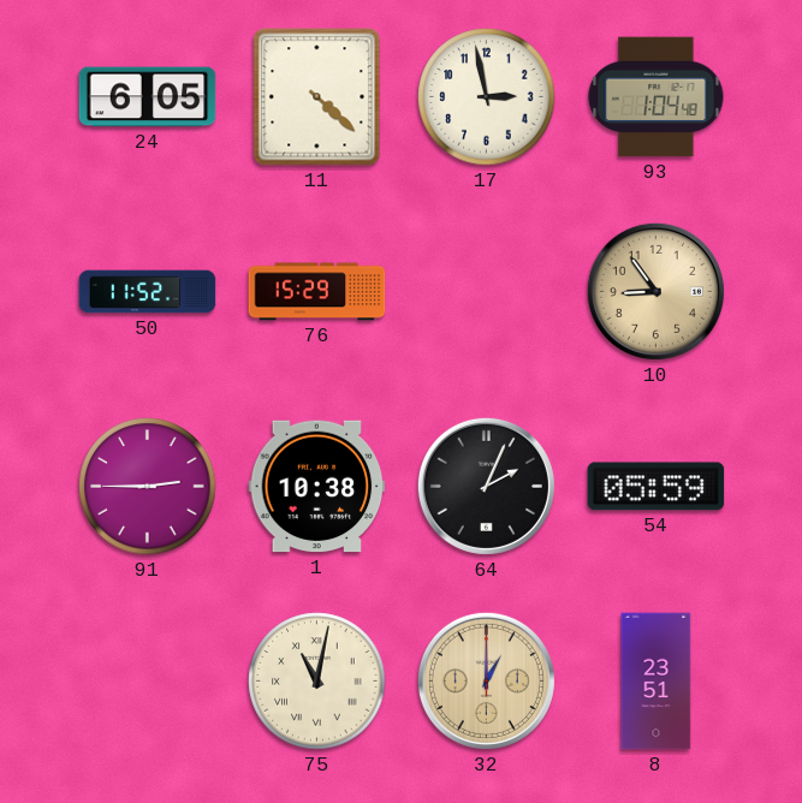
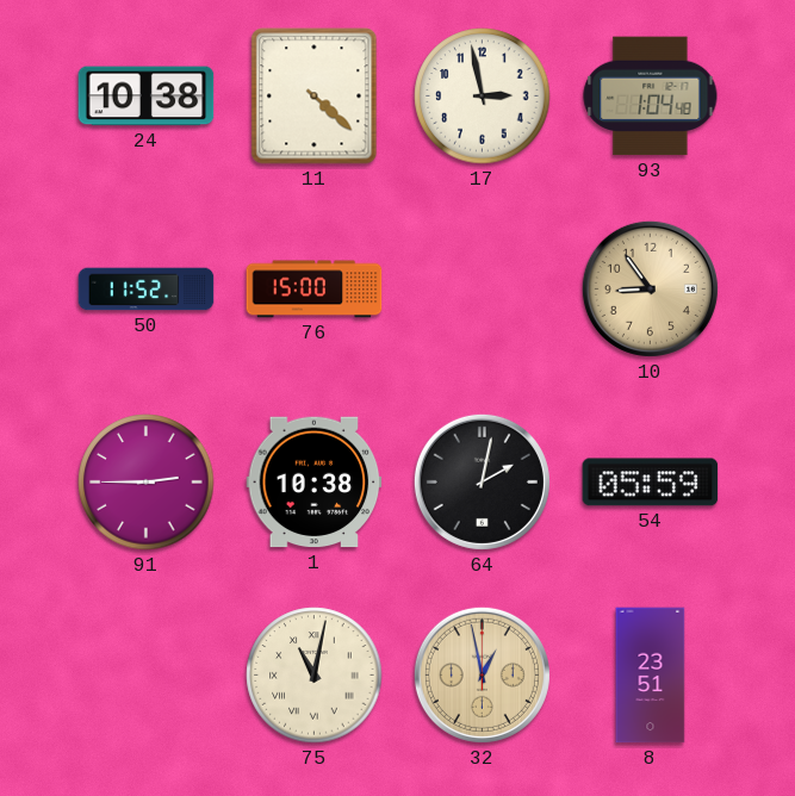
24: 6:05 -> 10:38
76: 15:29 -> 15:00
64: 2:04 -> 2:02
32: 1:00 -> 12:58
